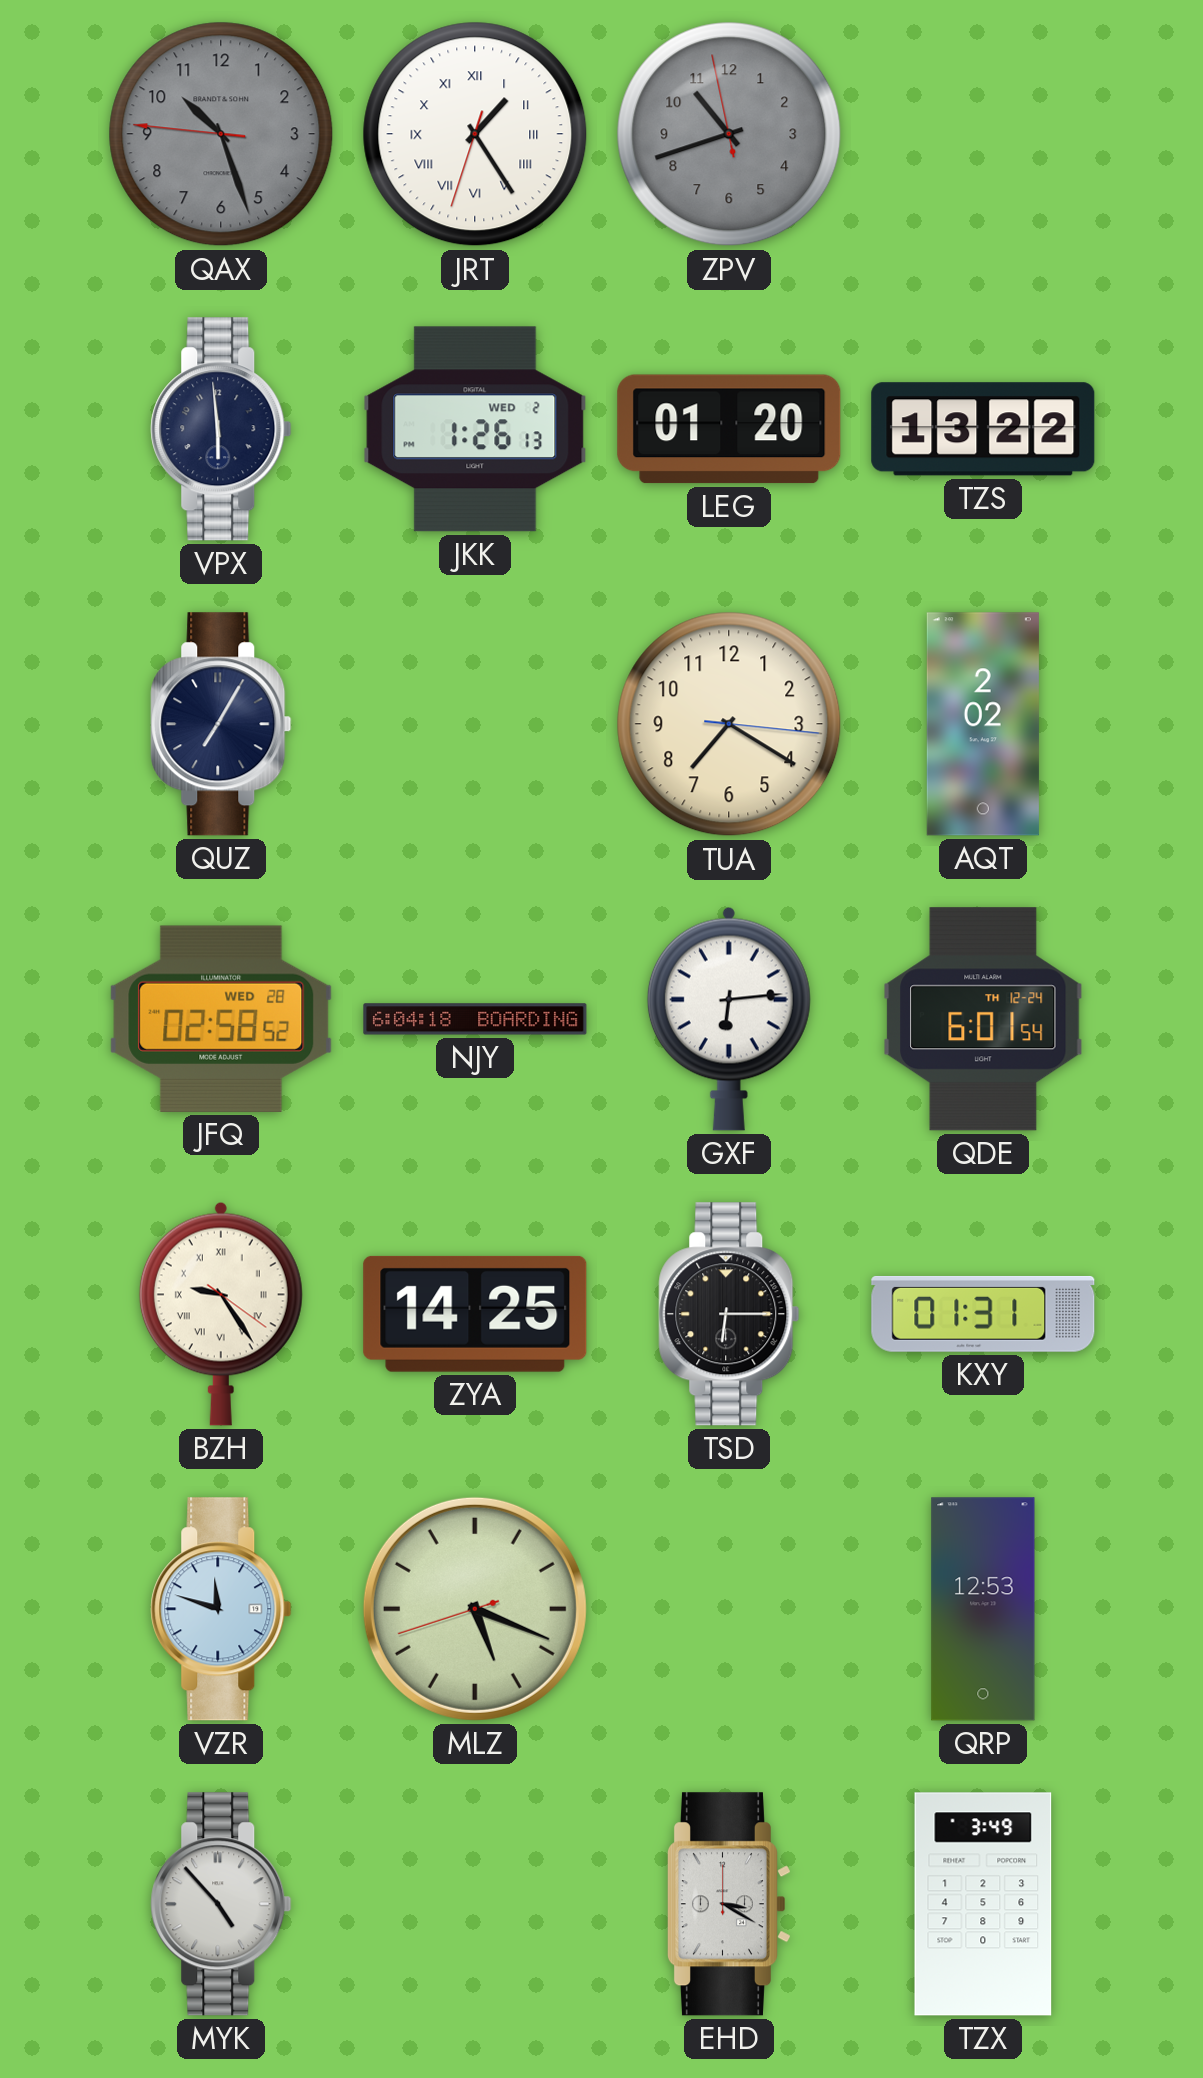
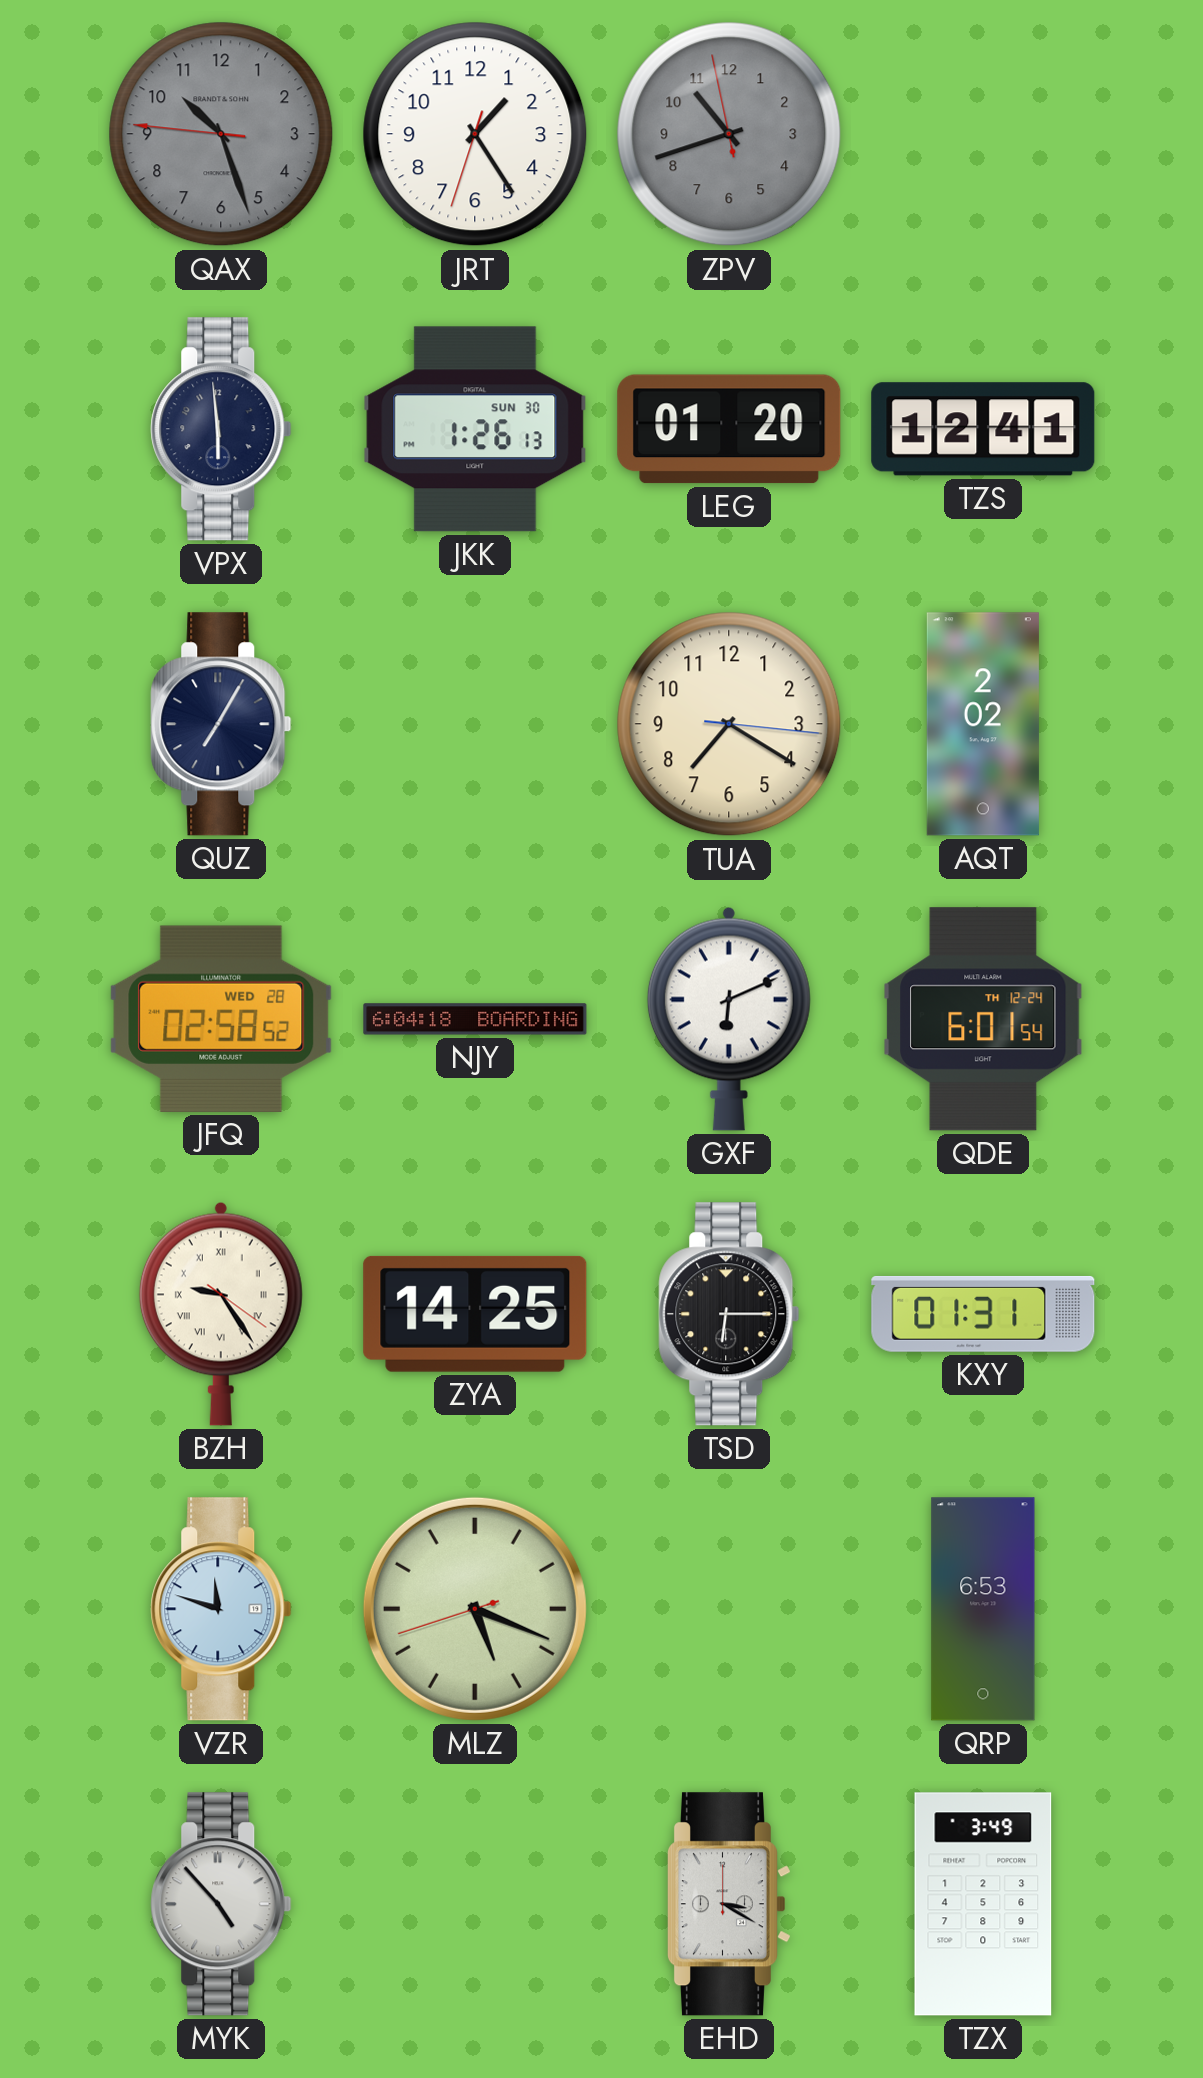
JRT numerals: Roman -> Arabic
JKK date: WED 2 -> SUN 30
TZS: 13:22 -> 12:41
GXF: 6:14 -> 6:11
QRP: 12:53 -> 6:53
